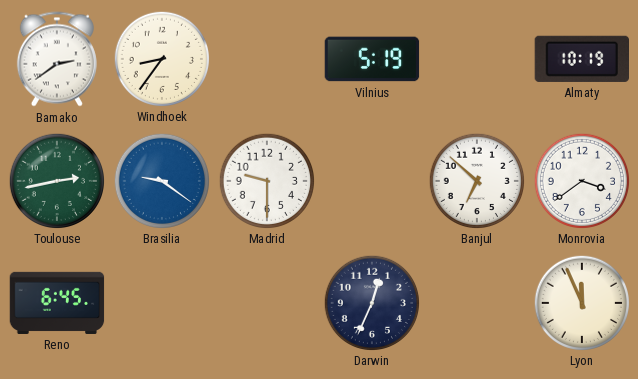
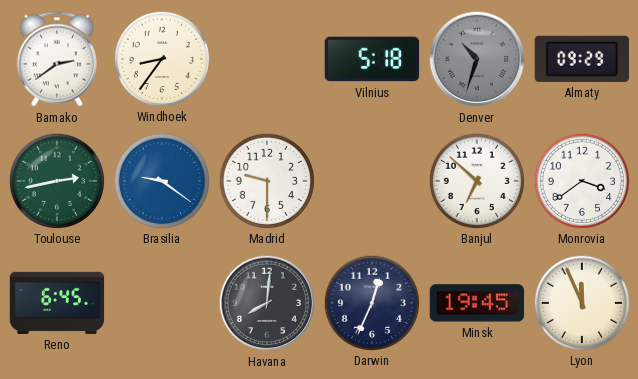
Vilnius: 5:19 -> 5:18
Denver: none -> 10:33
Almaty: 10:19 -> 09:29
Havana: none -> 8:01
Minsk: none -> 19:45
